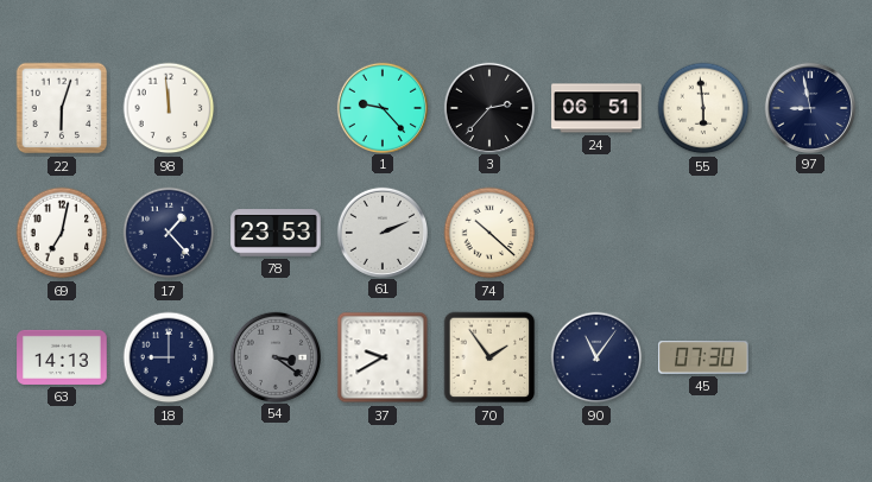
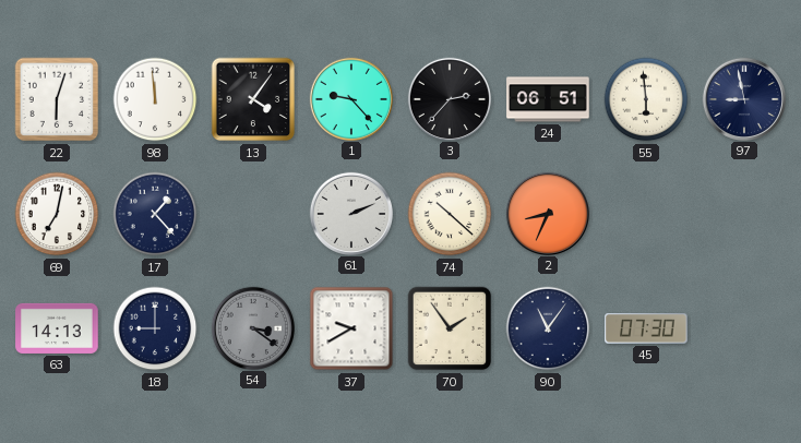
13: none -> 4:06
78: 23:53 -> none
2: none -> 8:34
